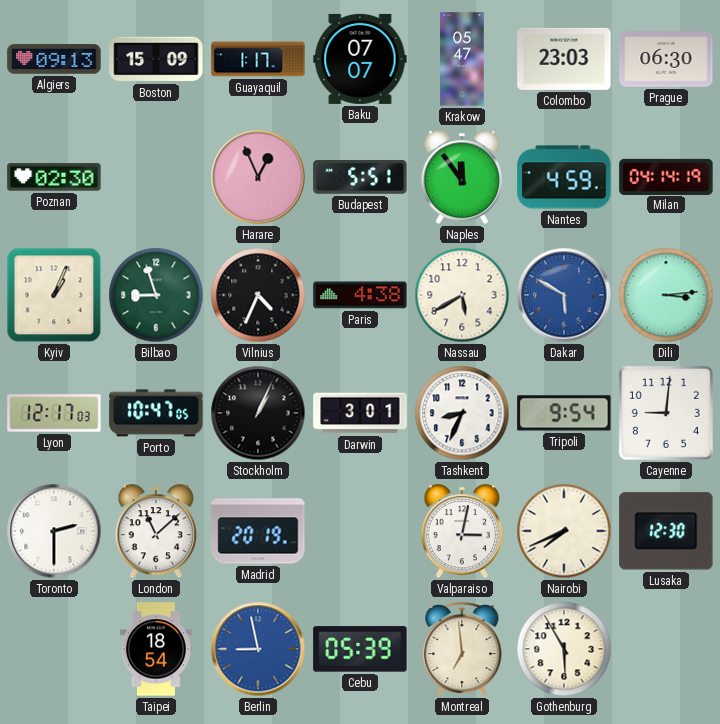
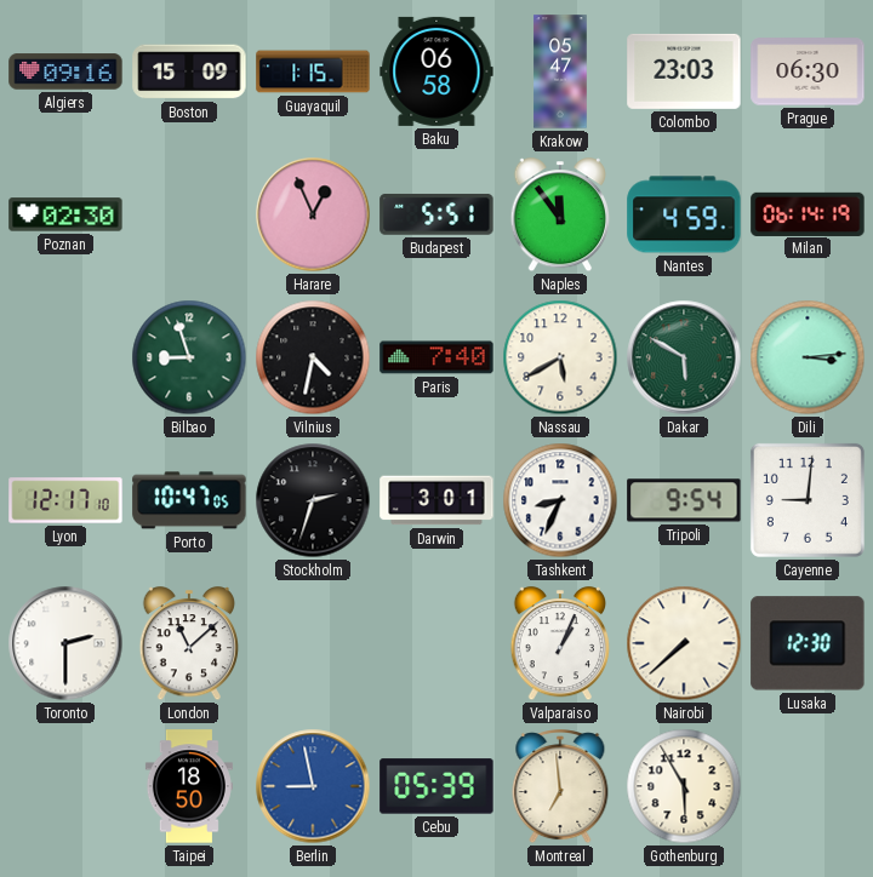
Algiers: 09:13 -> 09:16
Guayaquil: 1:17 -> 1:15
Baku: 07:07 -> 06:58
Milan: 04:14 -> 06:14
Kyiv: 1:04 -> none
Vilnius: 4:34 -> 4:32
Paris: 4:38 -> 7:40
Dakar dial: blue -> green
Lyon: 12:17:03 -> 12:17:10
Stockholm: 1:04 -> 2:33
Madrid: 20:19 -> none
Valparaiso: 3:02 -> 1:04
Nairobi: 7:41 -> 7:38
Taipei: 18:54 -> 18:50
